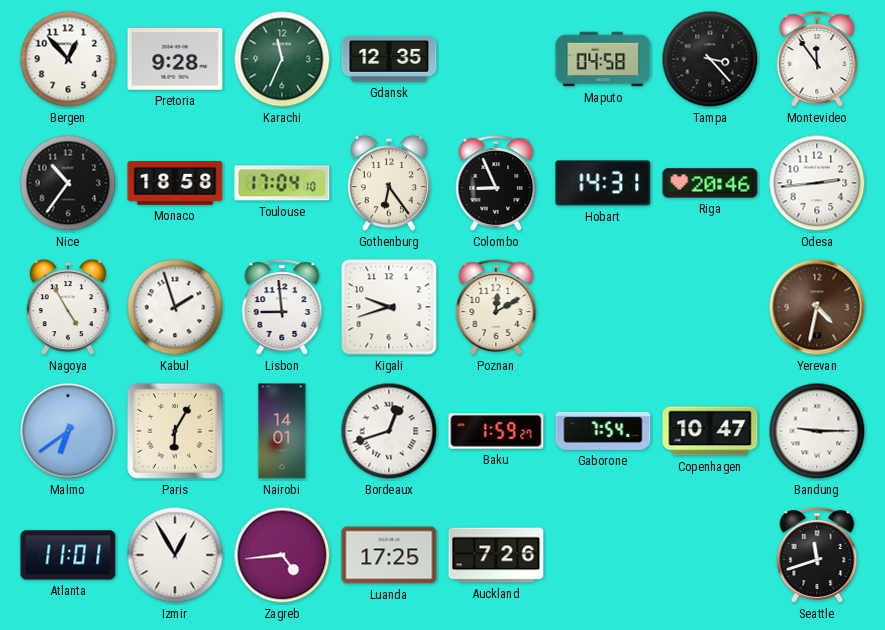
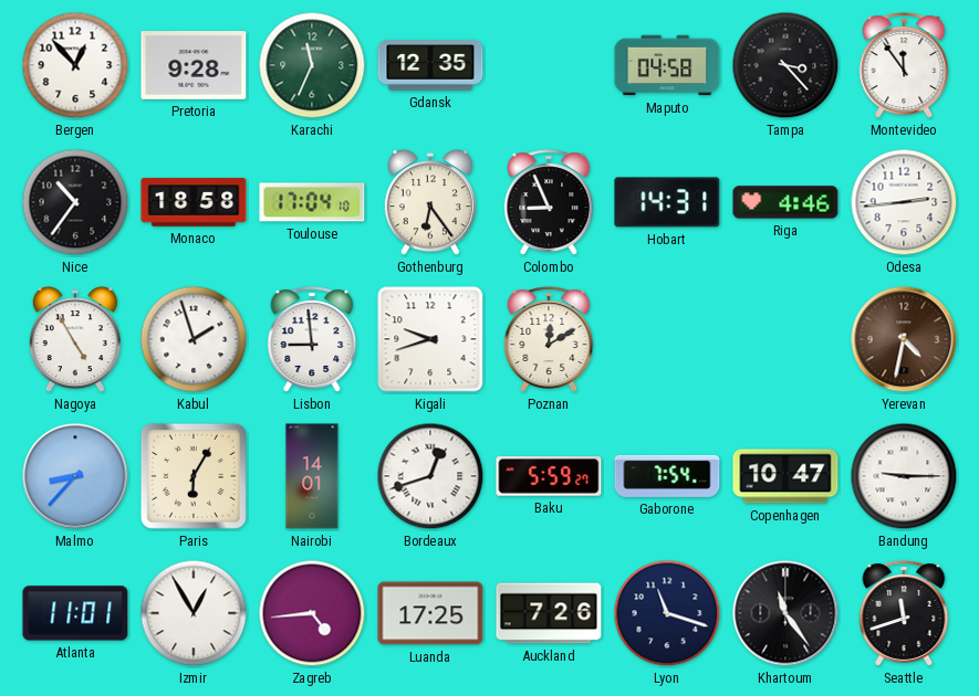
Riga: 20:46 -> 4:46
Malmo: 6:39 -> 8:37
Baku: 1:59 -> 5:59
Lyon: none -> 11:18
Khartoum: none -> 11:24
